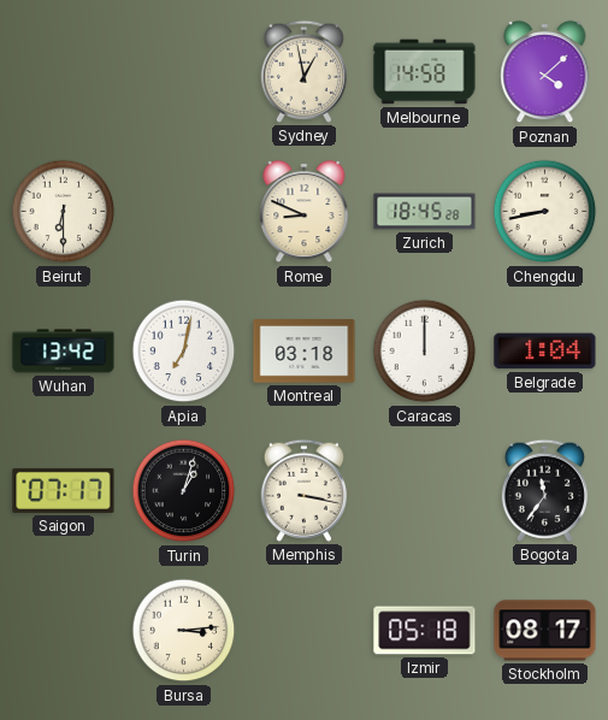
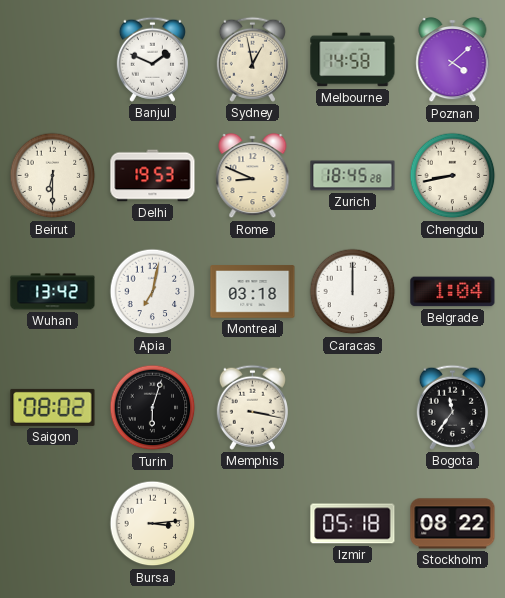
Banjul: none -> 1:49
Delhi: none -> 19:53
Saigon: 07:17 -> 08:02
Turin: 1:03 -> 6:03
Stockholm: 08:17 -> 08:22
